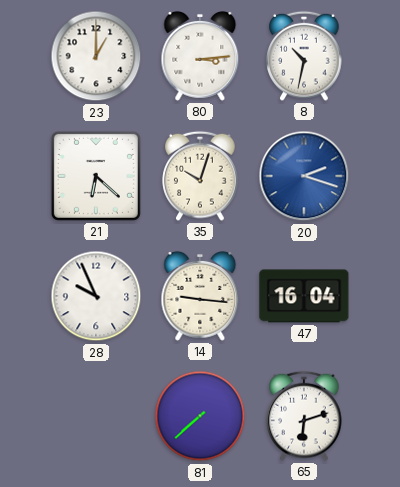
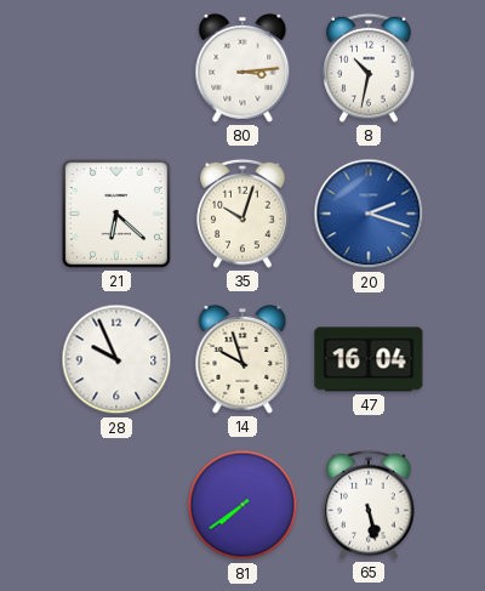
23: 1:00 -> none
14: 9:16 -> 9:57
81: 7:38 -> 7:39
65: 6:12 -> 5:28
